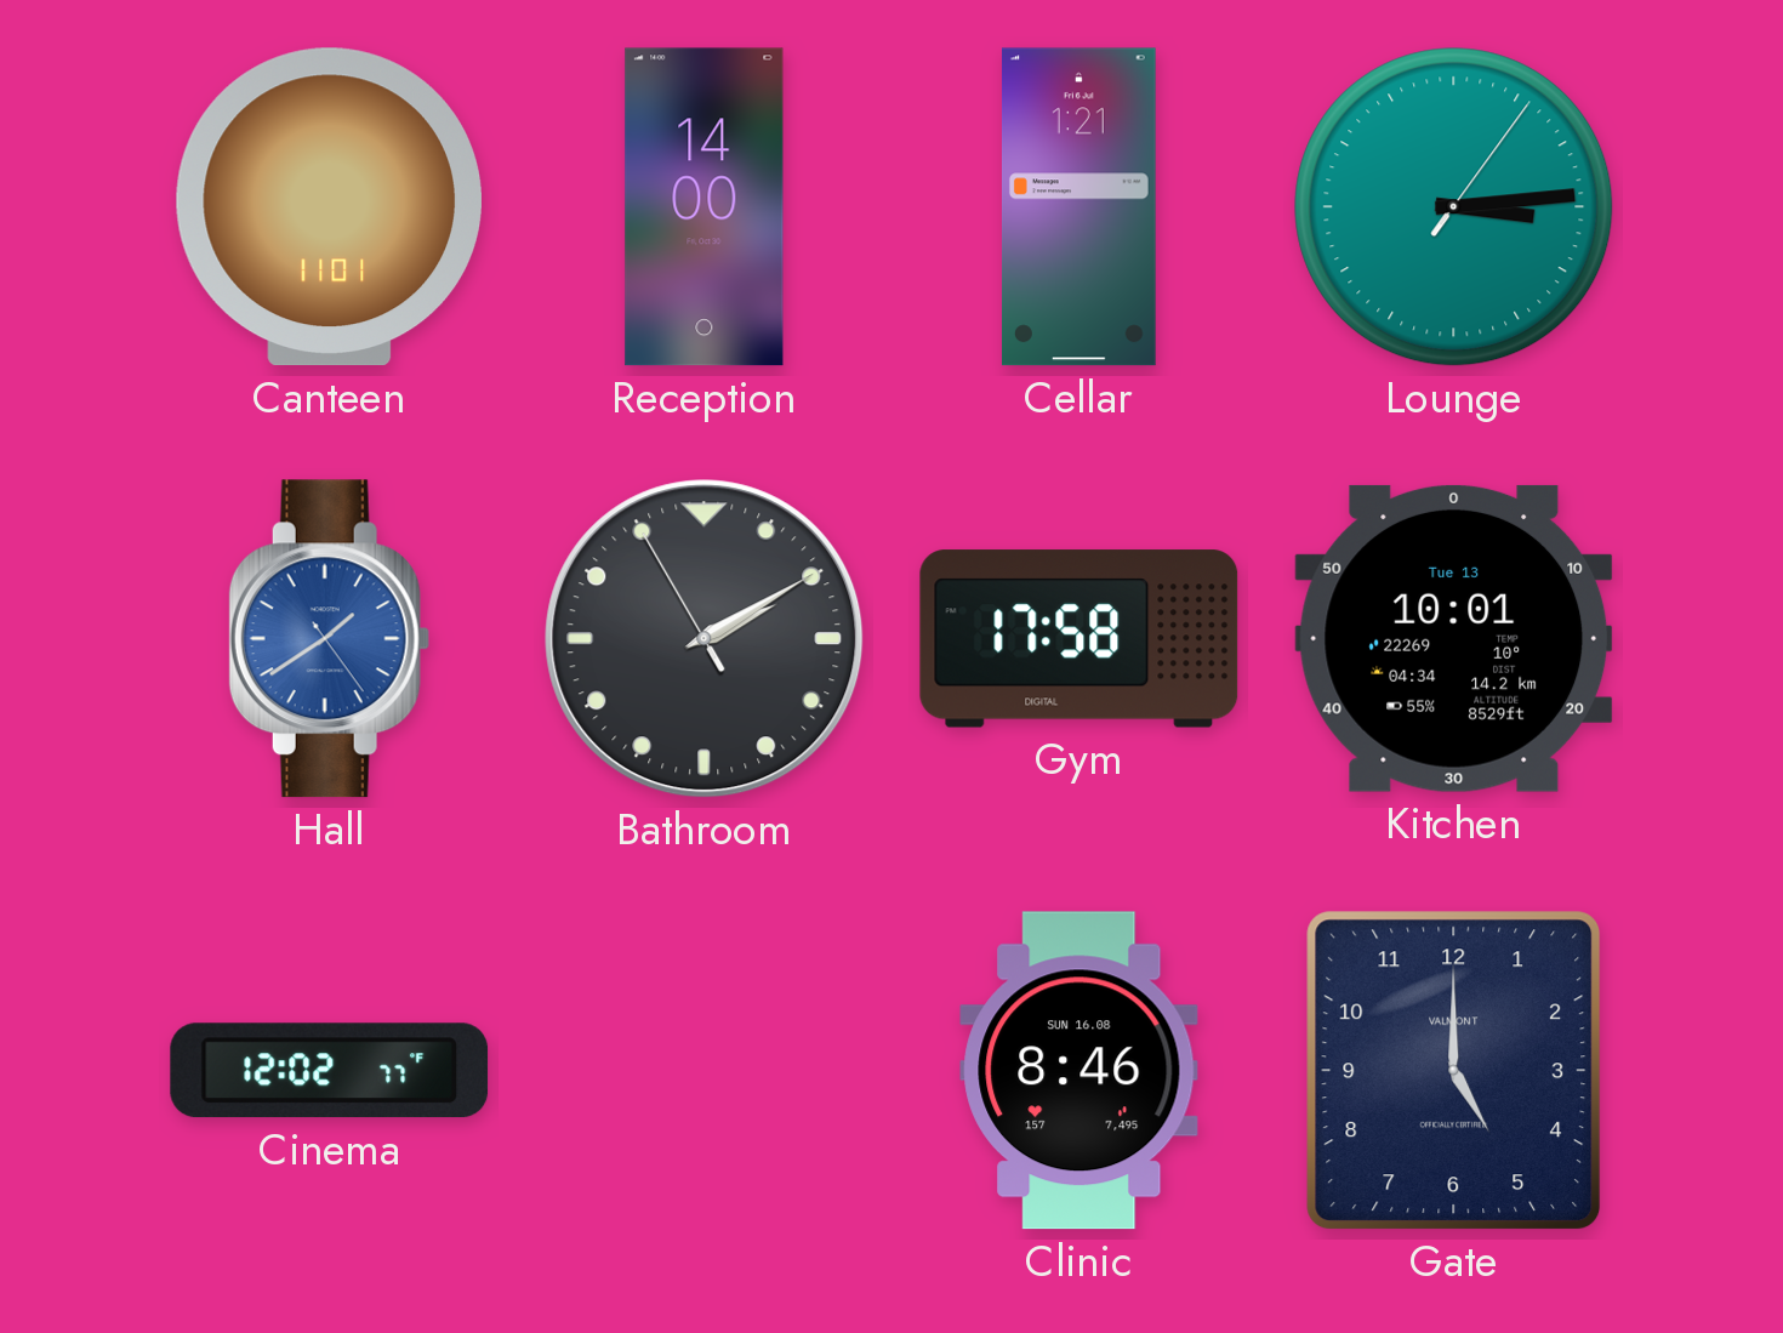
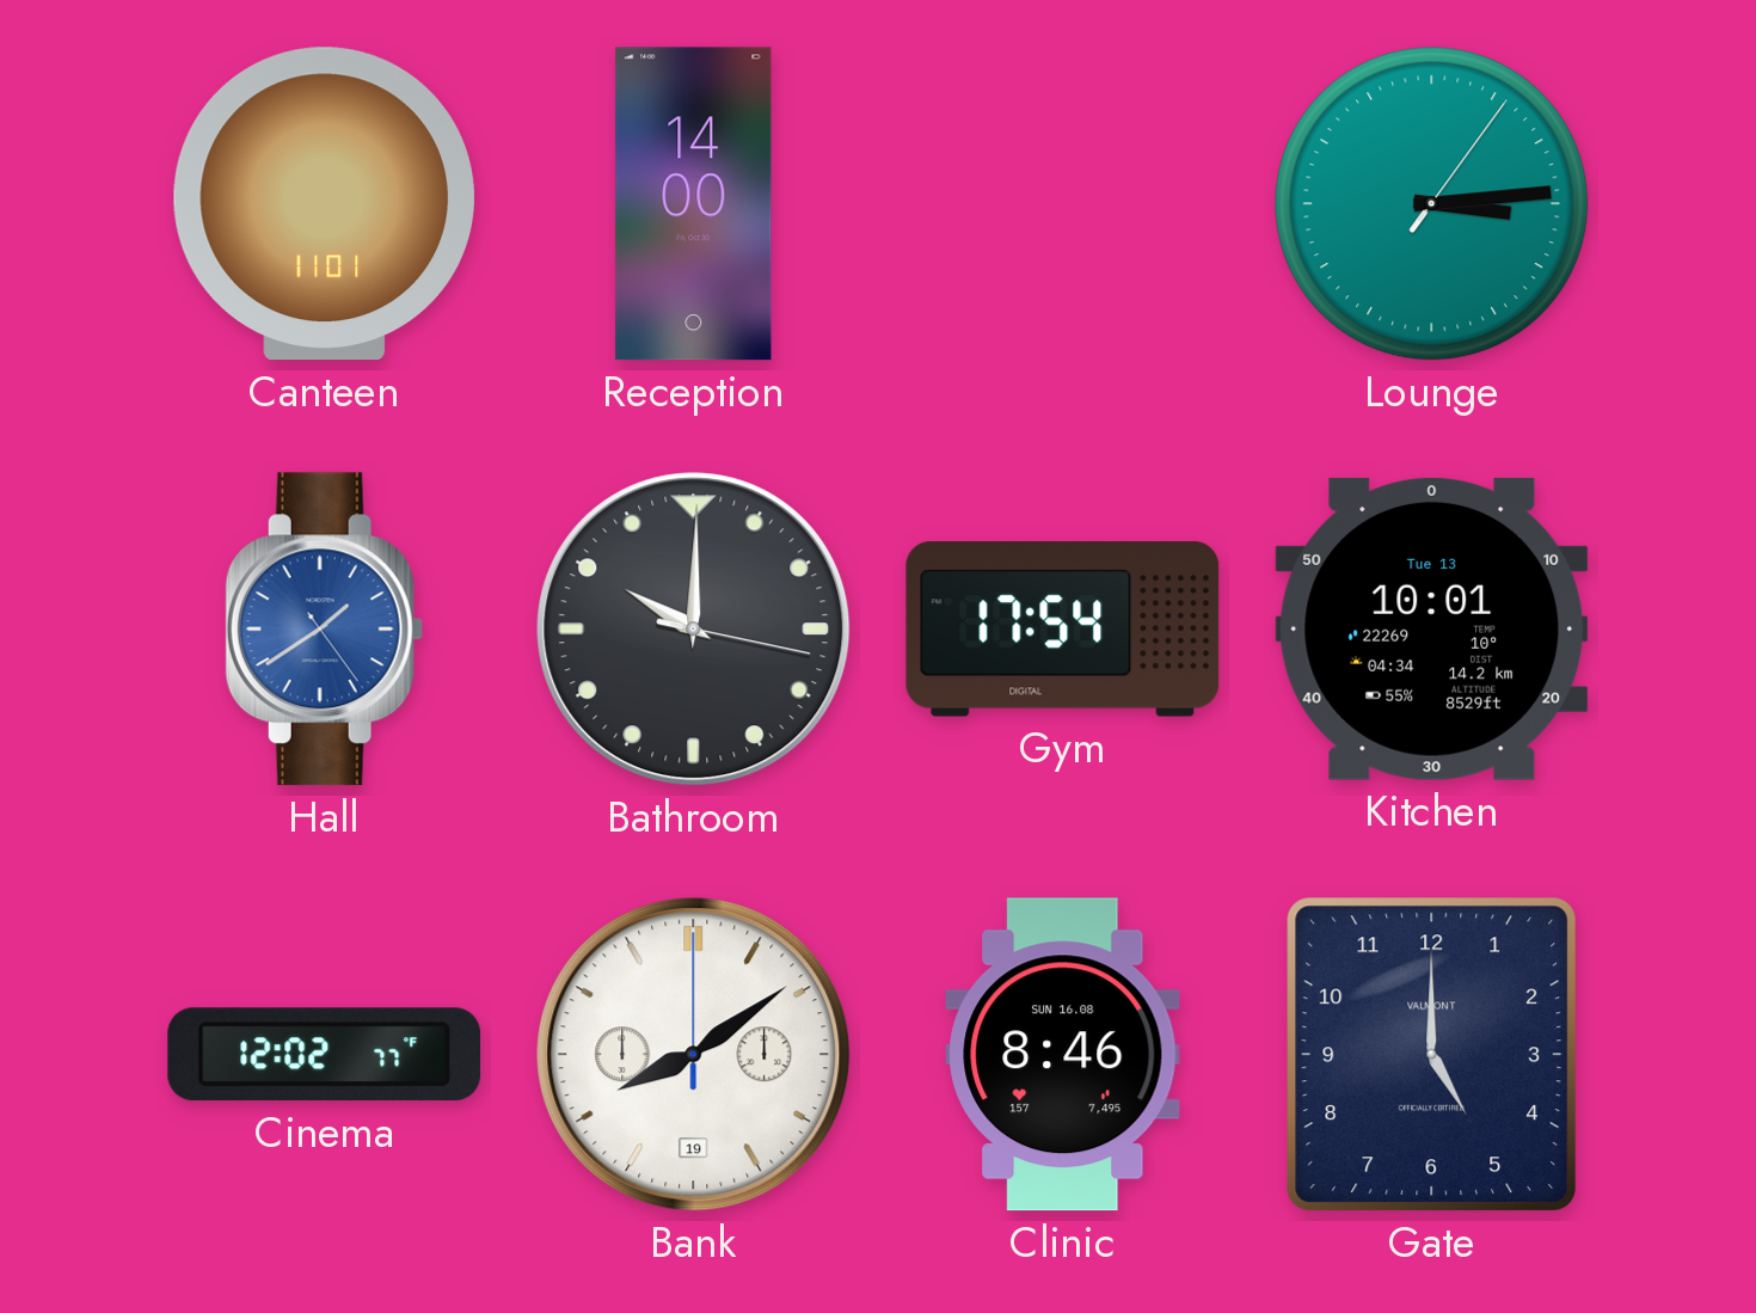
Cellar: 1:21 -> none
Bathroom: 2:09 -> 10:00
Gym: 17:58 -> 17:54
Bank: none -> 8:09
